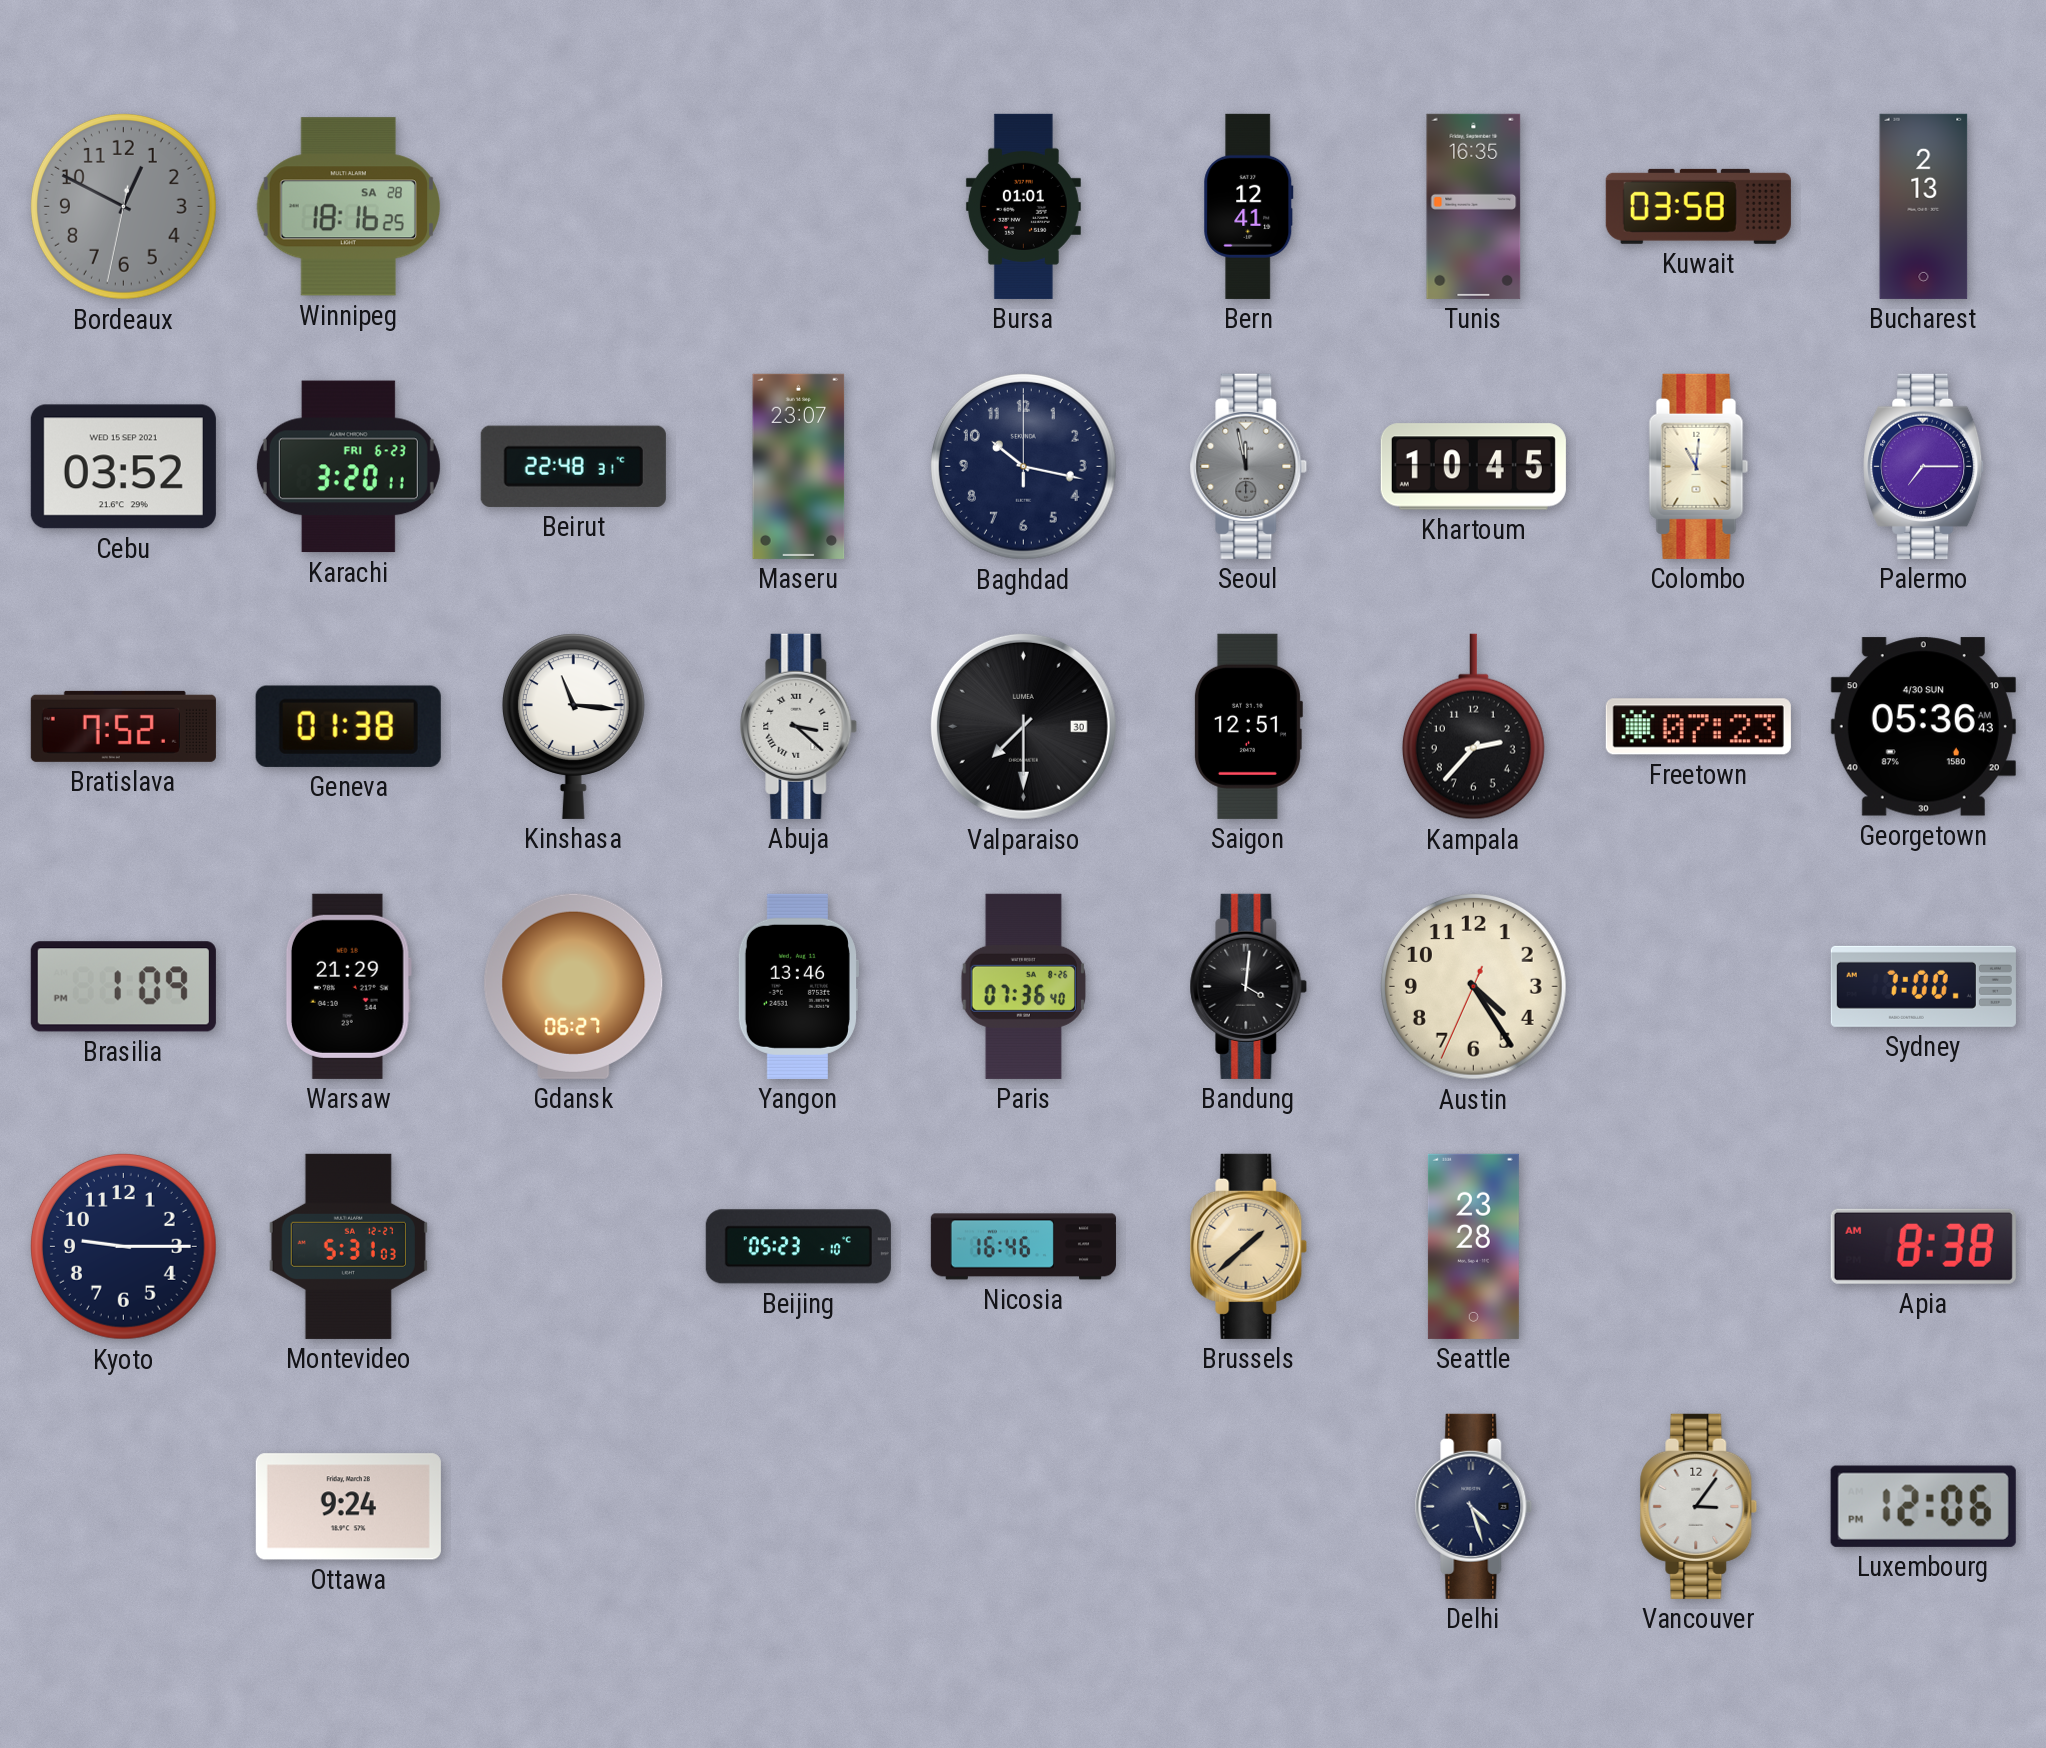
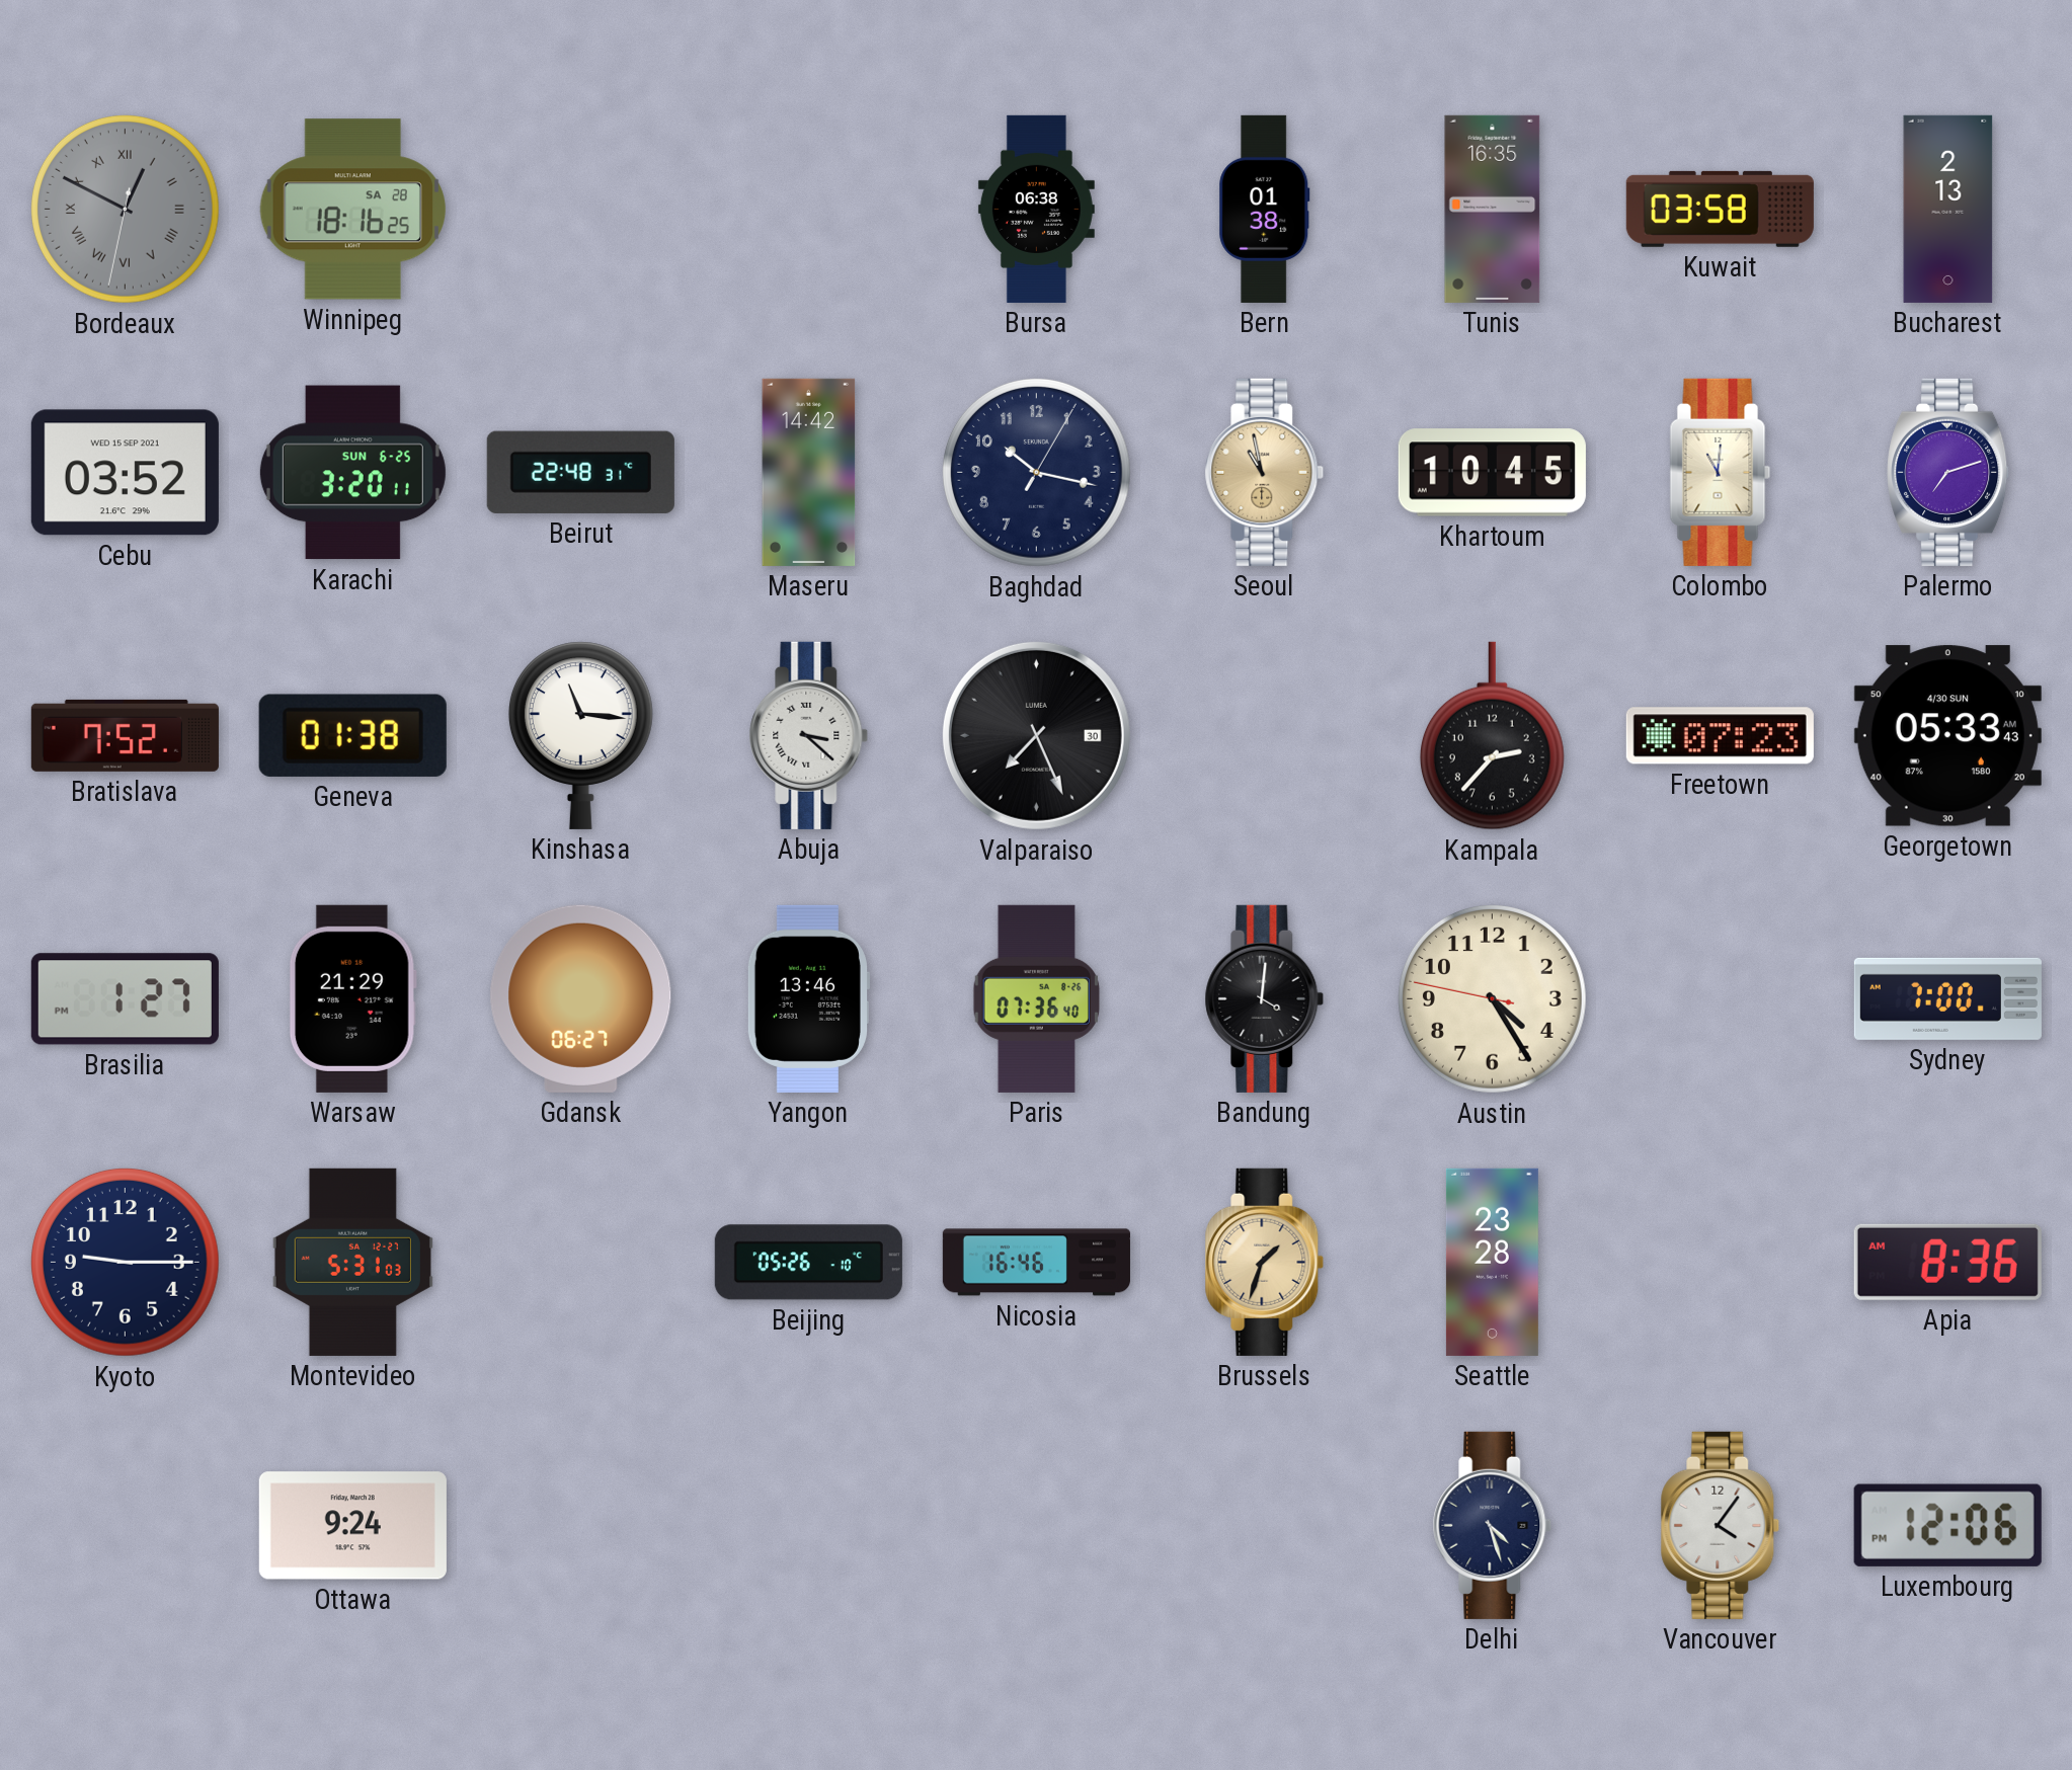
Bordeaux numerals: Arabic -> Roman
Bursa: 01:01 -> 06:38
Bern: 12:41 -> 01:38
Karachi date: FRI 6-23 -> SUN 6-25
Maseru: 23:07 -> 14:42
Baghdad: 10:17:00 -> 10:17:05
Seoul: 11:58 -> 10:58
Seoul dial: grey -> champagne
Palermo: 7:15 -> 7:12
Valparaiso: 7:30 -> 7:26
Saigon: 12:51 -> none
Georgetown: 05:36 -> 05:33
Brasilia: 1:09 -> 1:27
Austin: 4:24:34 -> 4:24:47
Beijing: 05:23 -> 05:26
Brussels: 1:38 -> 1:33
Apia: 8:38 -> 8:36
Vancouver: 3:06 -> 4:06
